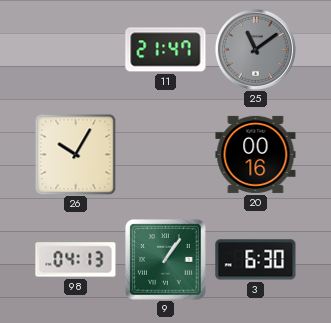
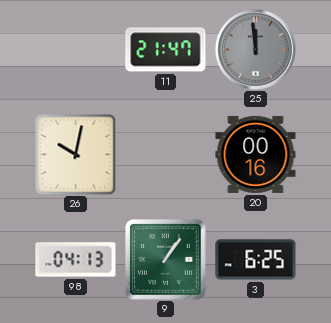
25: 11:09 -> 11:59
26: 10:05 -> 10:02
3: 6:30 -> 6:25
